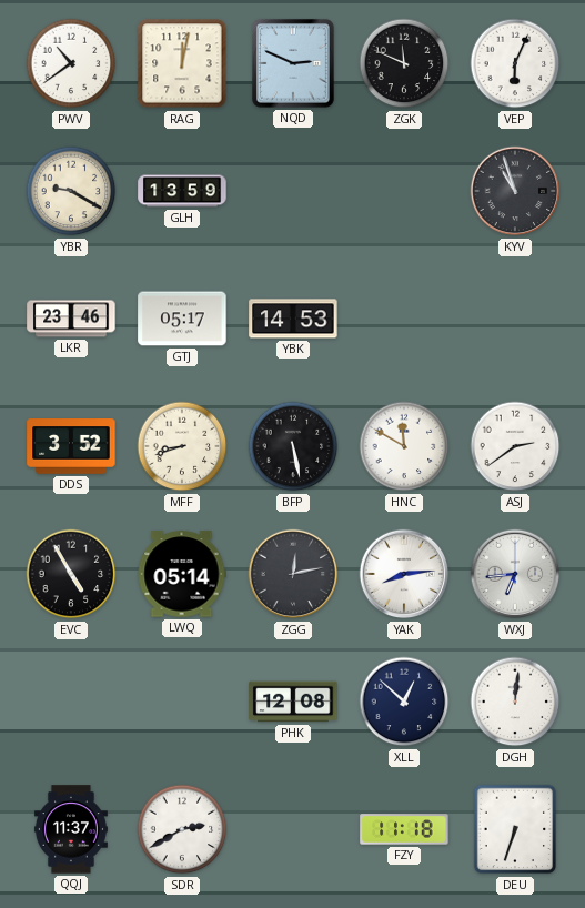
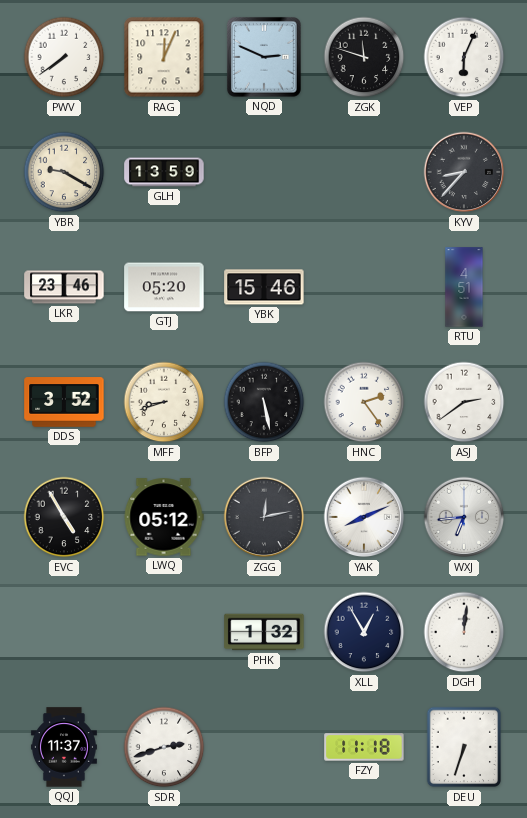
PWV: 10:39 -> 7:39
RAG: 12:02 -> 12:04
ZGK: 11:49 -> 11:48
KYV: 10:57 -> 8:37
GTJ: 05:17 -> 05:20
YBK: 14:53 -> 15:46
RTU: none -> 4:51
HNC: 11:50 -> 2:24
LWQ: 05:14 -> 05:12
YAK: 8:14 -> 8:11
PHK: 12:08 -> 1:32
XLL: 12:52 -> 12:55
SDR: 2:40 -> 2:42
